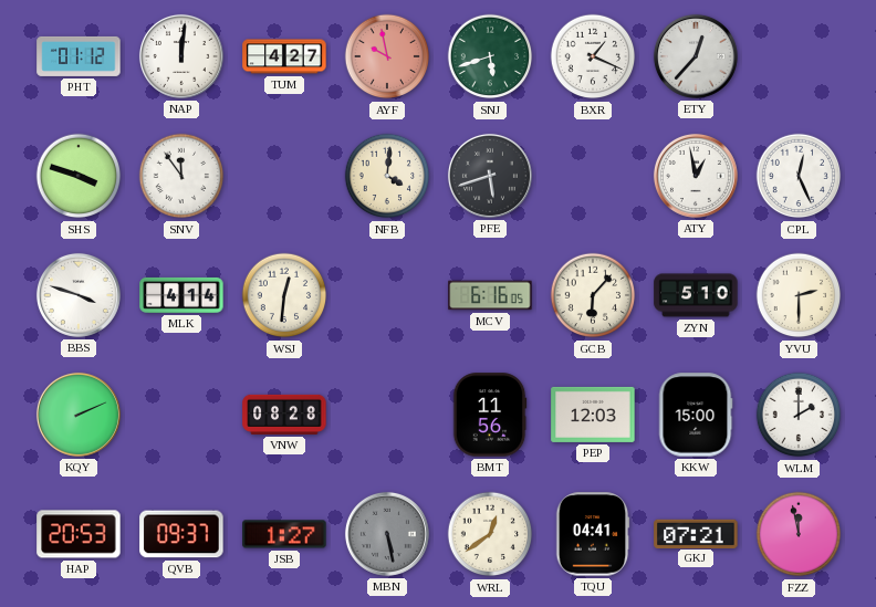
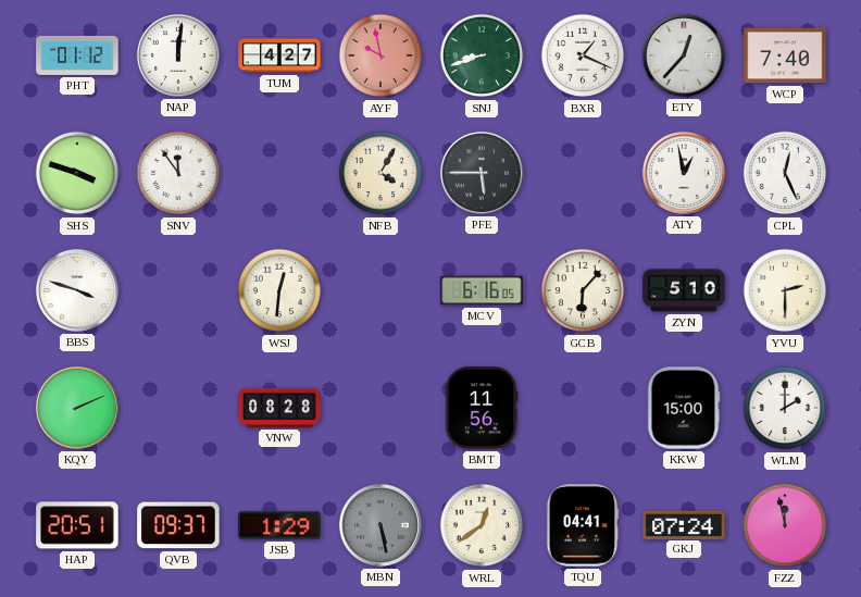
SNJ: 5:42 -> 8:42
WCP: none -> 7:40
NFB: 4:01 -> 4:05
PFE: 5:42 -> 5:45
MLK: 4:14 -> none
PEP: 12:03 -> none
HAP: 20:53 -> 20:51
JSB: 1:27 -> 1:29
GKJ: 07:21 -> 07:24
